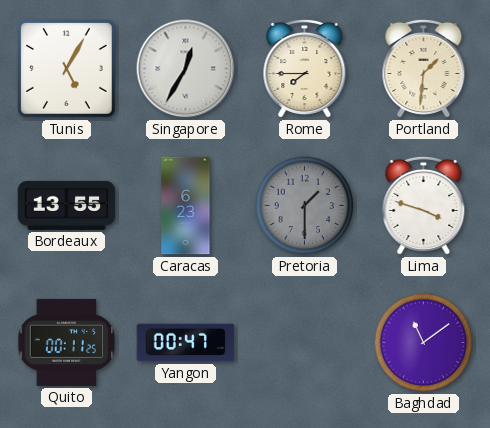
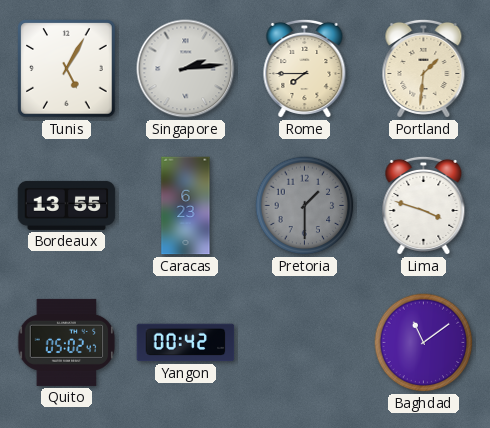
Singapore: 12:35 -> 2:14
Quito: 00:11 -> 05:02
Yangon: 00:47 -> 00:42
